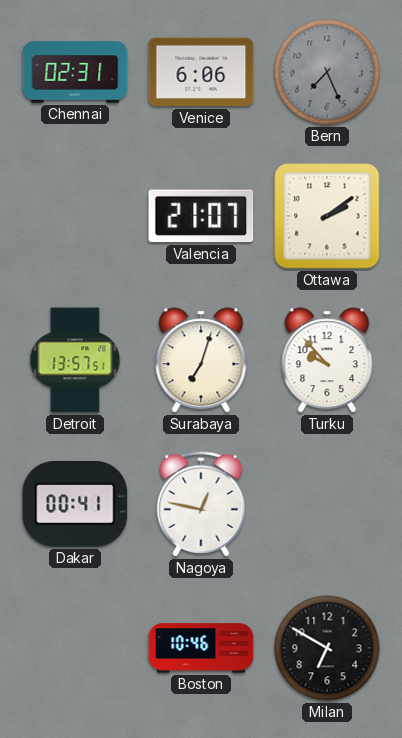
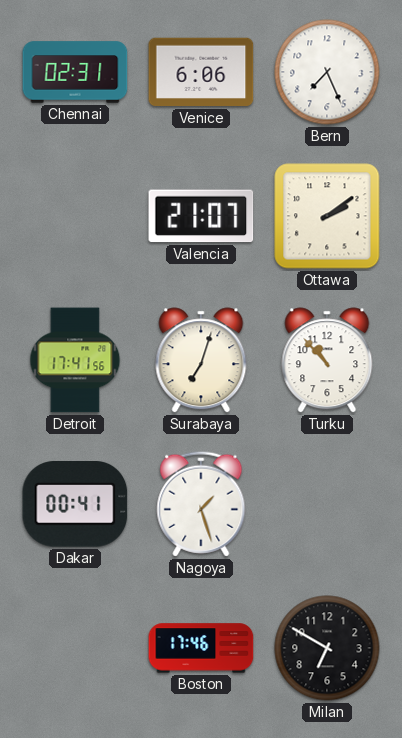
Bern dial: grey -> white
Detroit: 13:57 -> 17:41
Turku: 9:53 -> 10:53
Nagoya: 12:47 -> 1:27
Boston: 10:46 -> 17:46
